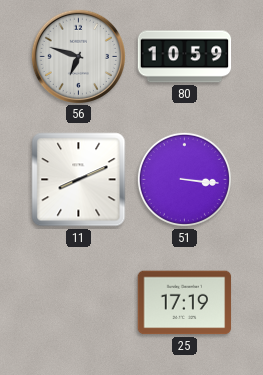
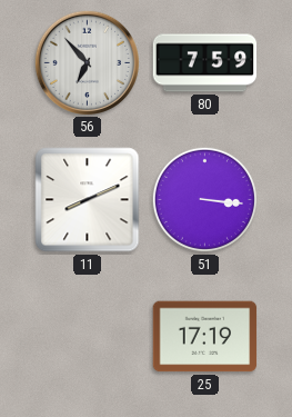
56: 6:48 -> 6:53
80: 10:59 -> 7:59
